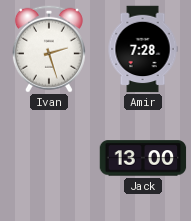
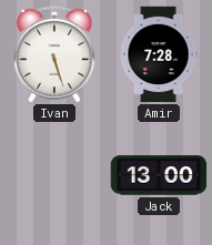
Ivan: 2:27 -> 5:27
